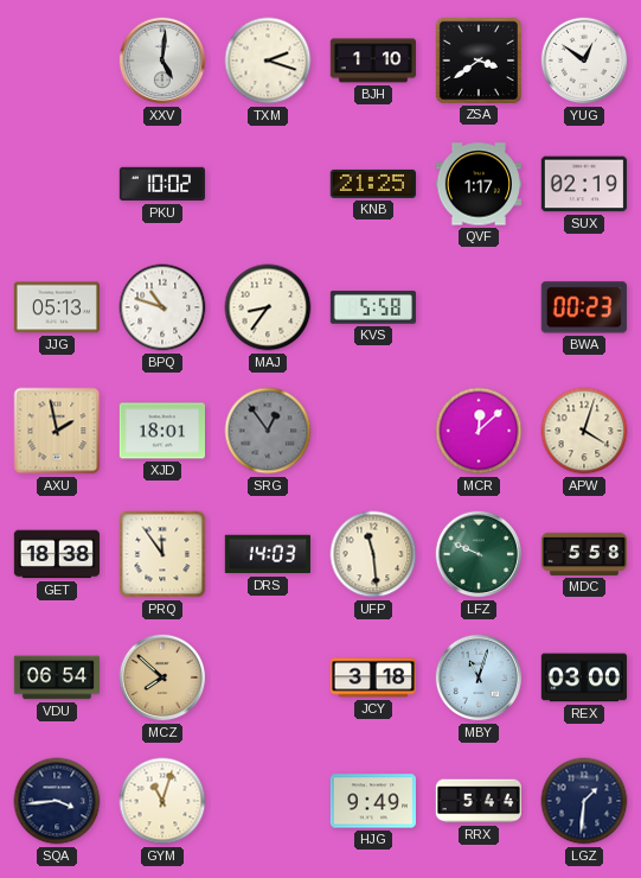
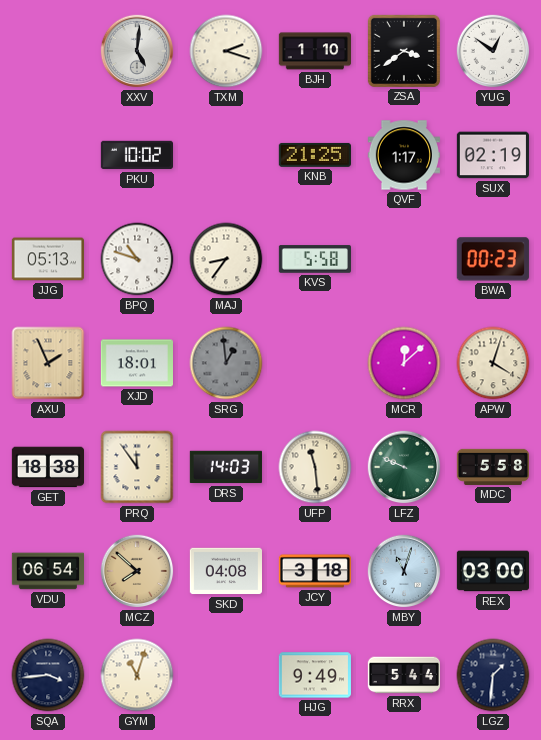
AXU: 1:58 -> 1:56
SRG: 12:54 -> 12:59
SKD: none -> 04:08
